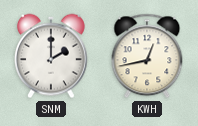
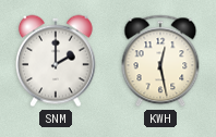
KWH: 12:43 -> 12:28
